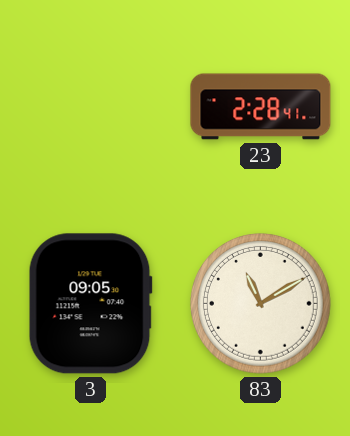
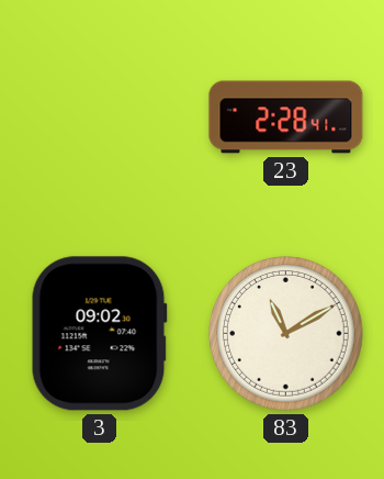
3: 09:05 -> 09:02
